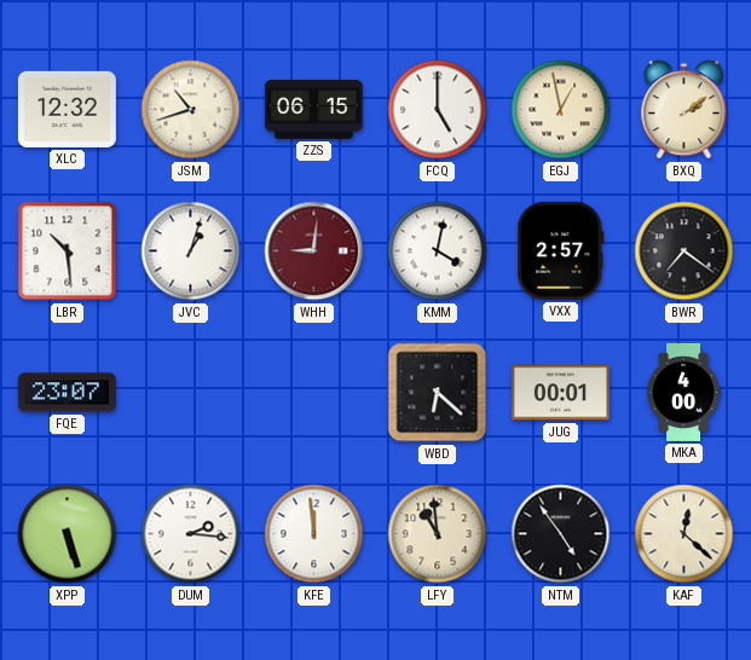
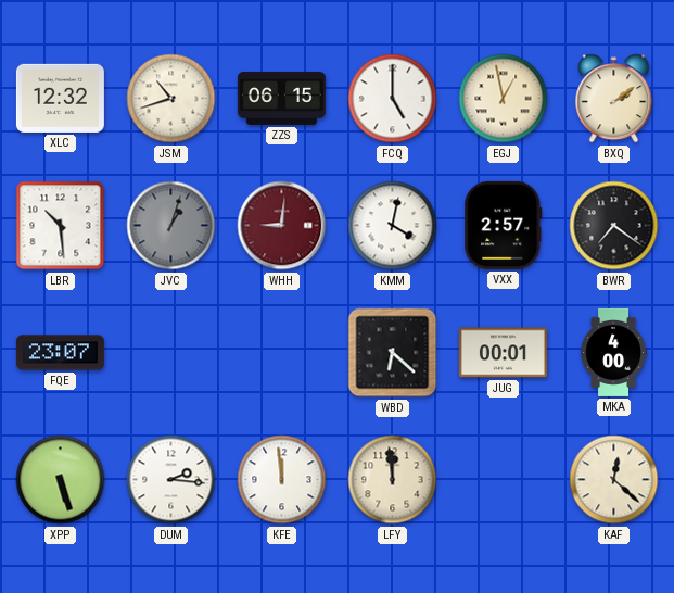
JVC dial: white -> grey
LFY: 10:59 -> 11:59
NTM: 4:54 -> none
